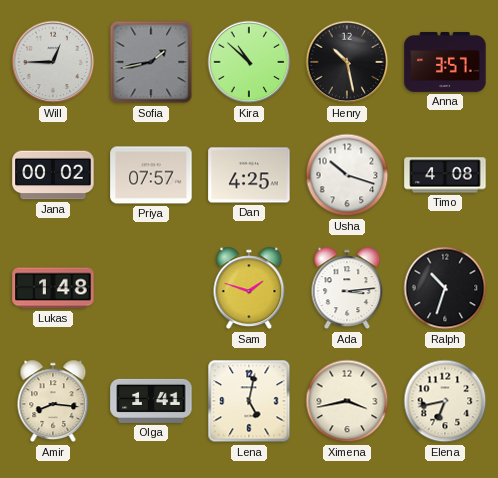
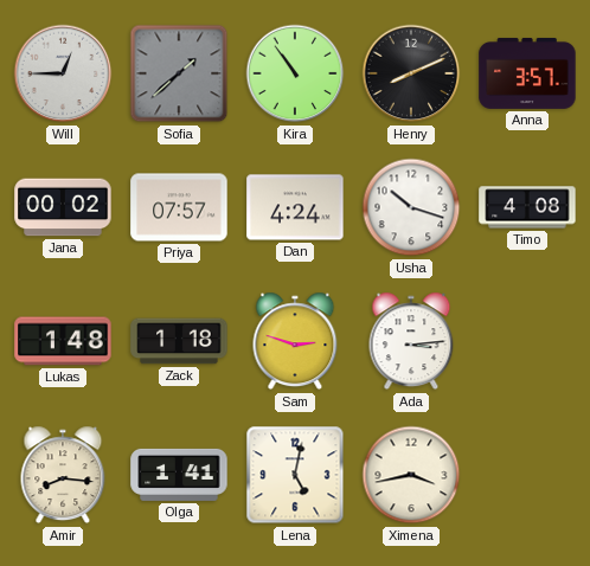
Sofia: 1:43 -> 1:38
Kira: 10:52 -> 10:54
Henry: 10:28 -> 8:11
Dan: 4:25 -> 4:24
Zack: none -> 1:18
Sam: 1:48 -> 2:48
Ralph: 10:33 -> none
Elena: 6:43 -> none
